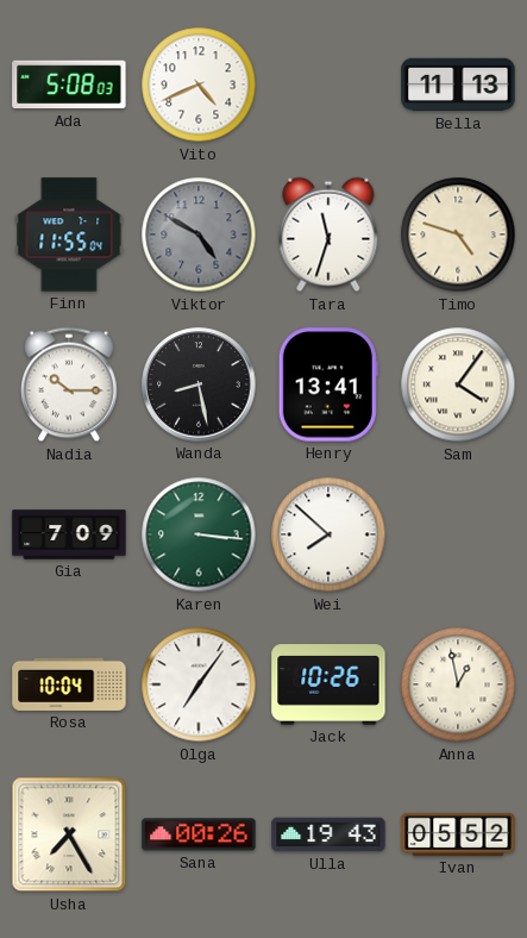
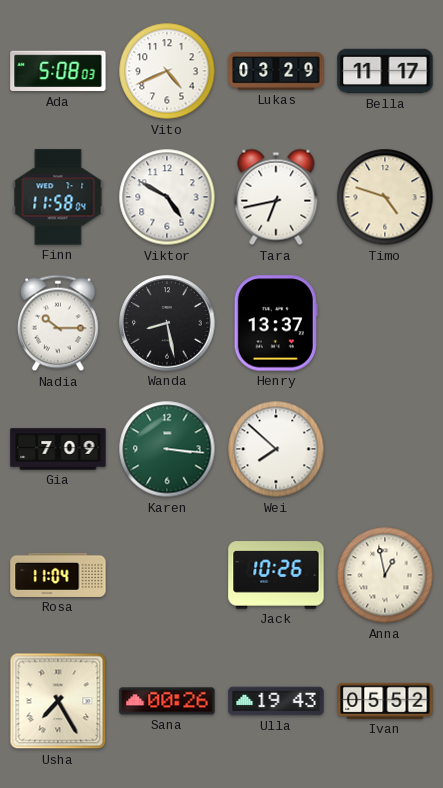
Lukas: none -> 03:29
Bella: 11:13 -> 11:17
Finn: 11:55 -> 11:58
Viktor dial: grey -> white
Tara: 11:33 -> 6:43
Henry: 13:41 -> 13:37
Sam: 4:06 -> none
Rosa: 10:04 -> 11:04
Olga: 7:06 -> none
